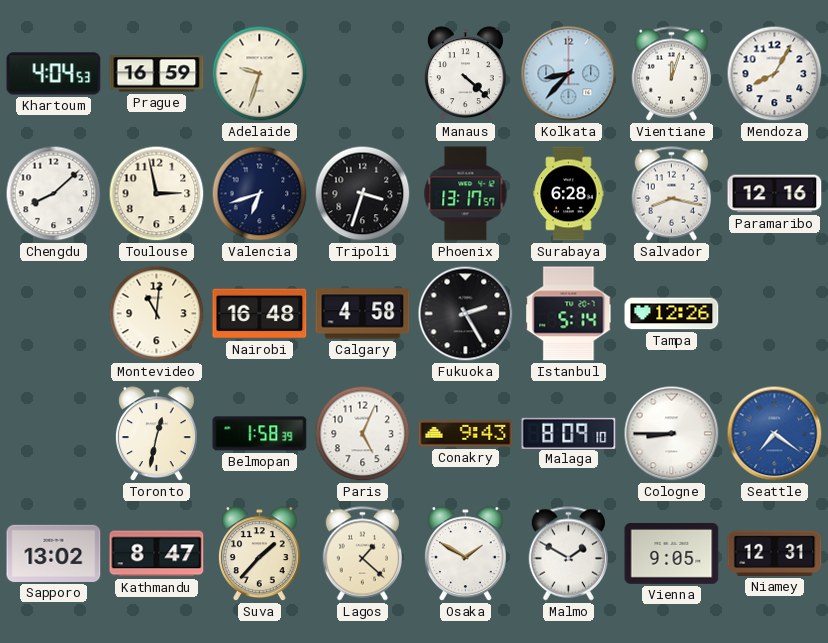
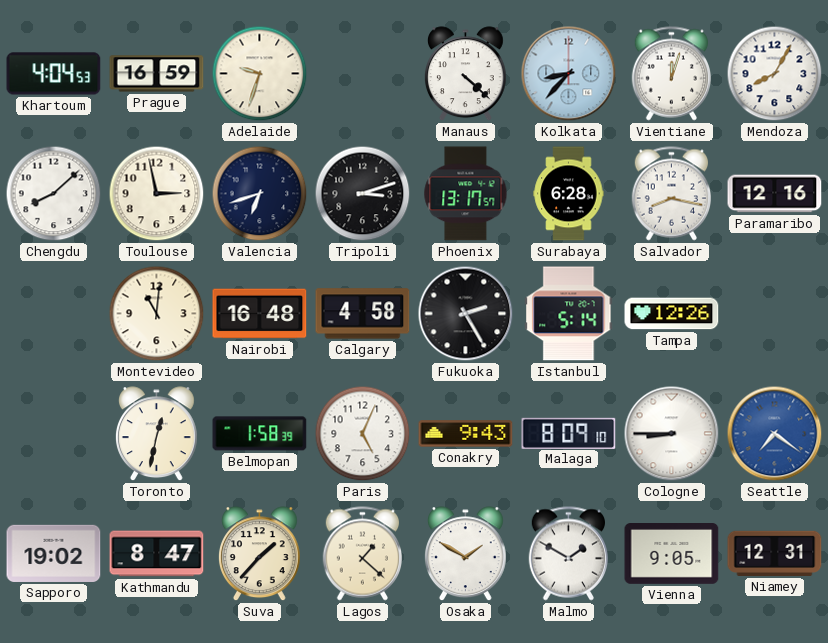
Tripoli: 3:33 -> 3:12
Sapporo: 13:02 -> 19:02
